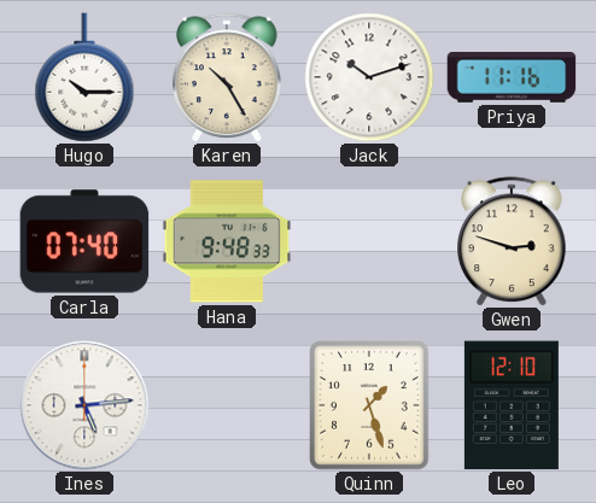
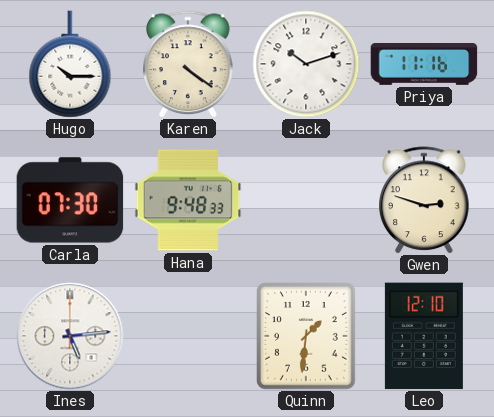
Karen: 10:25 -> 4:21
Carla: 07:40 -> 07:30
Quinn: 1:27 -> 1:31
